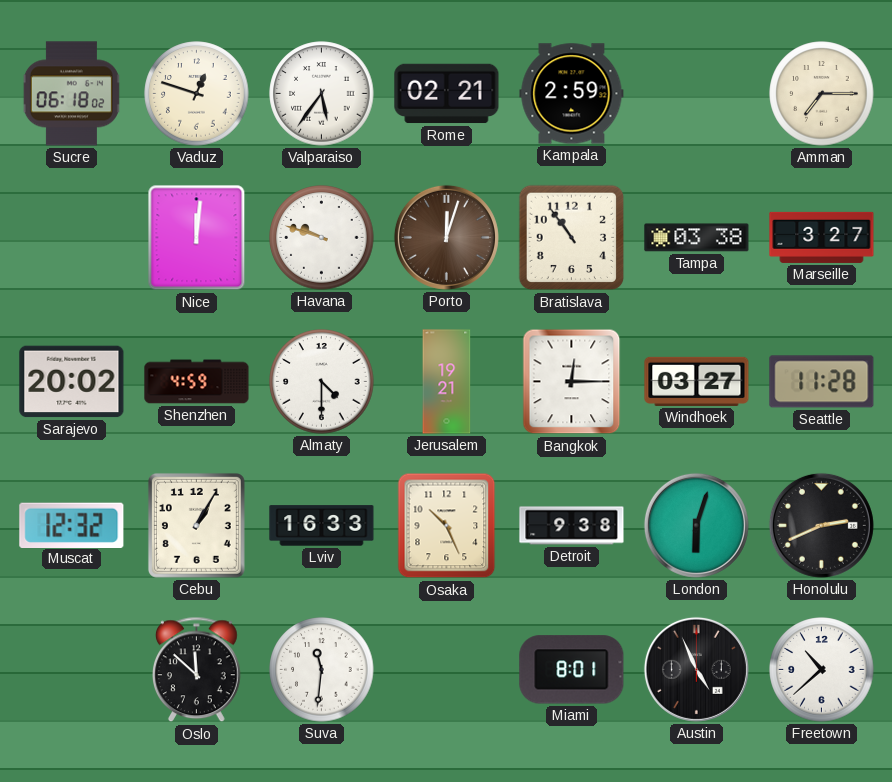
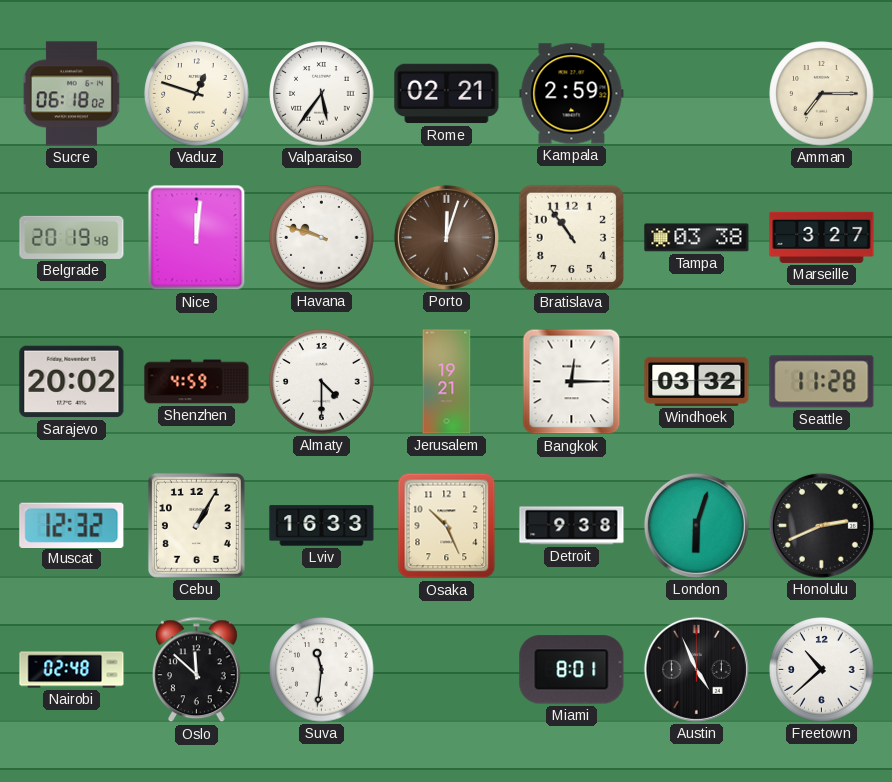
Belgrade: none -> 20:19
Windhoek: 03:27 -> 03:32
Nairobi: none -> 02:48
